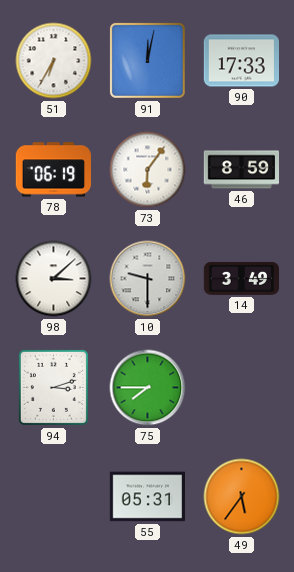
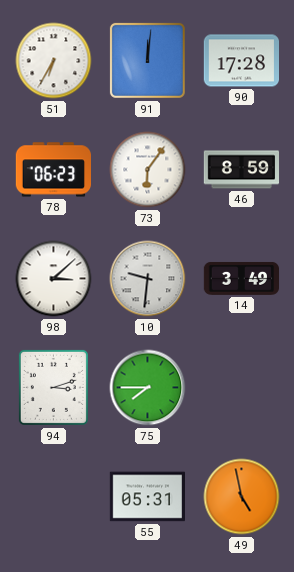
91: 12:02 -> 12:01
90: 17:33 -> 17:28
78: 06:19 -> 06:23
10: 9:30 -> 9:31
49: 5:36 -> 4:58
